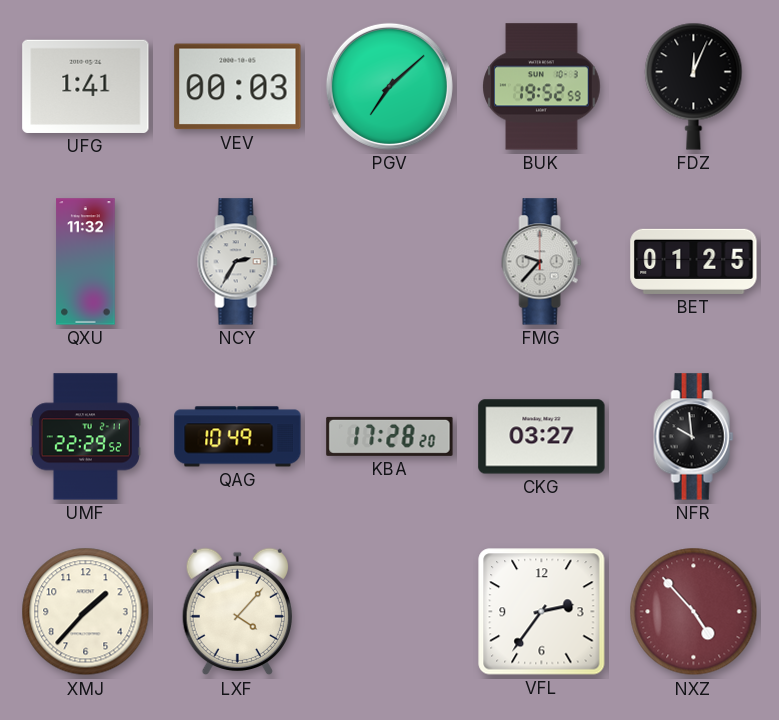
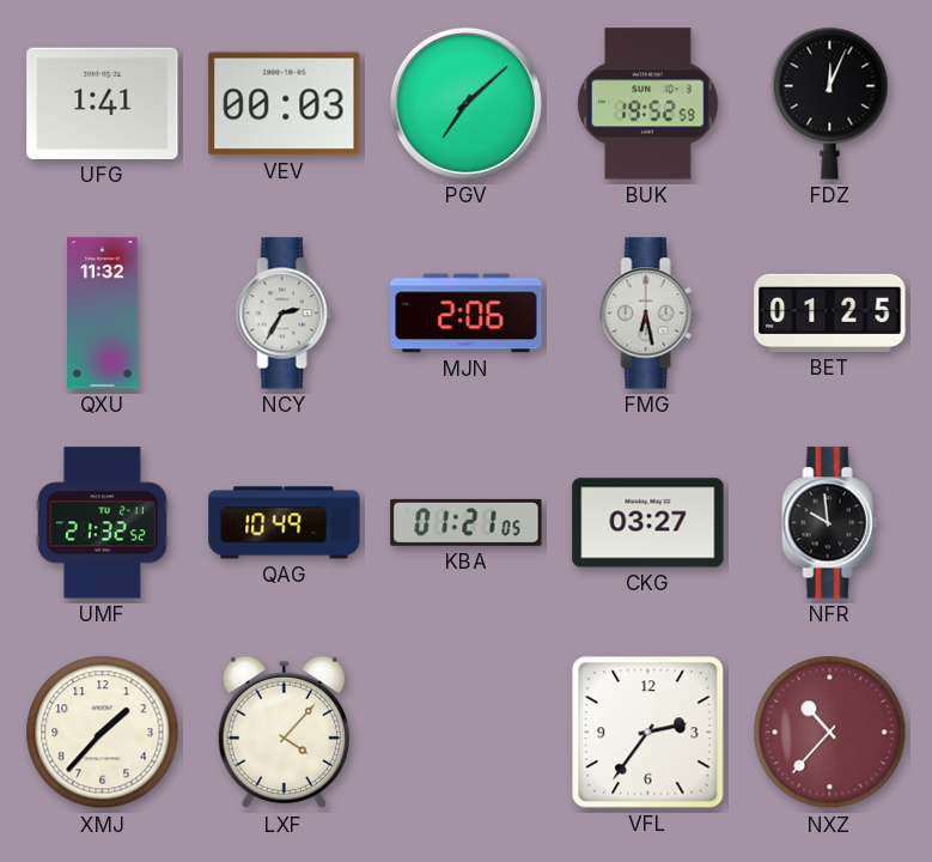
MJN: none -> 2:06
FMG: 9:37 -> 6:28
UMF: 22:29 -> 21:32
KBA: 17:28 -> 01:21
NXZ: 4:53 -> 10:37
